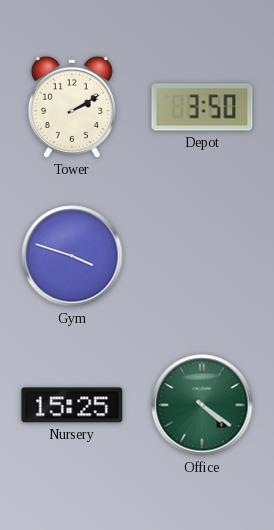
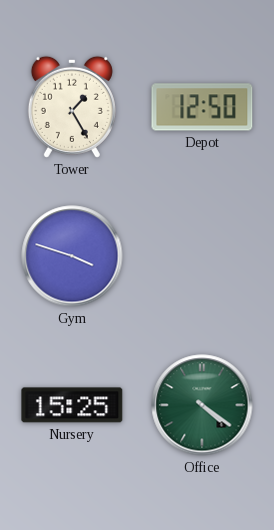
Tower: 2:10 -> 1:25
Depot: 3:50 -> 12:50
